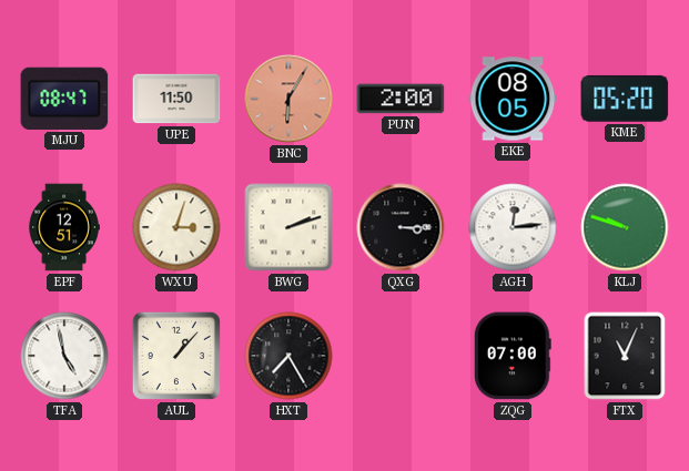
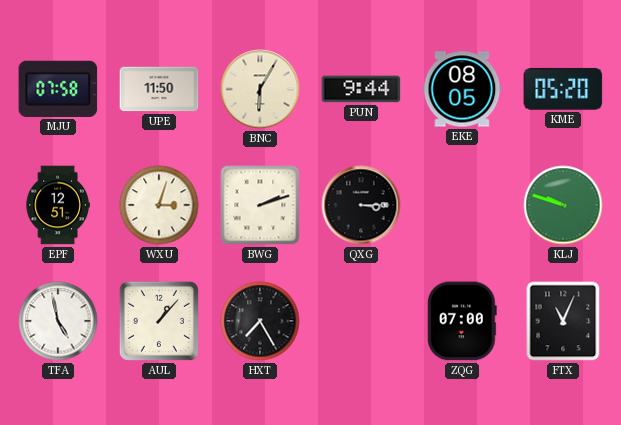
MJU: 08:47 -> 07:58
BNC dial: salmon -> cream
PUN: 2:00 -> 9:44
AGH: 12:14 -> none
